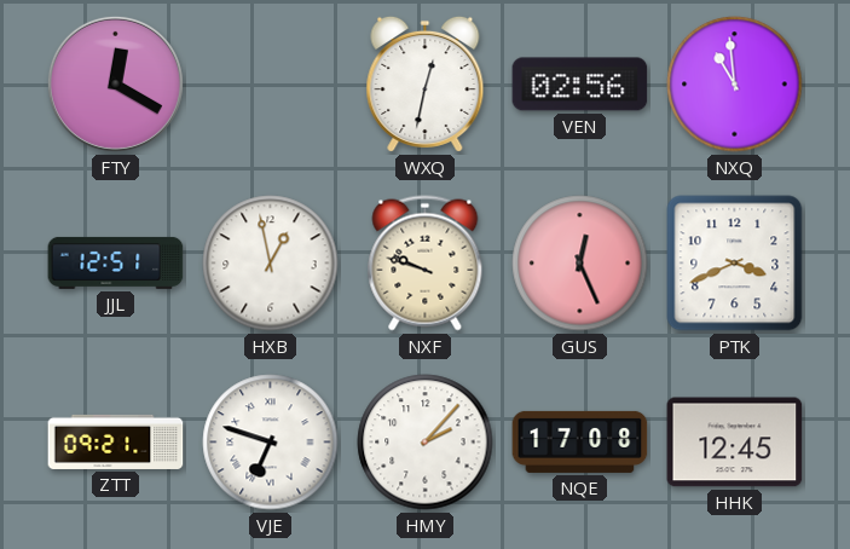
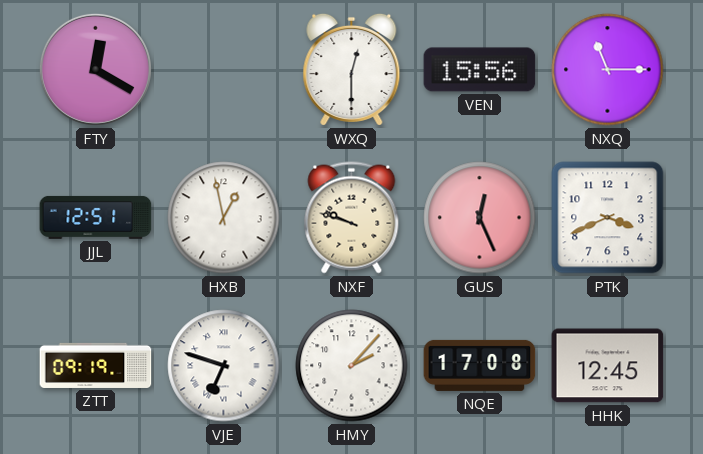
WXQ: 12:32 -> 12:30
VEN: 02:56 -> 15:56
NXQ: 10:59 -> 11:15
ZTT: 09:21 -> 09:19
